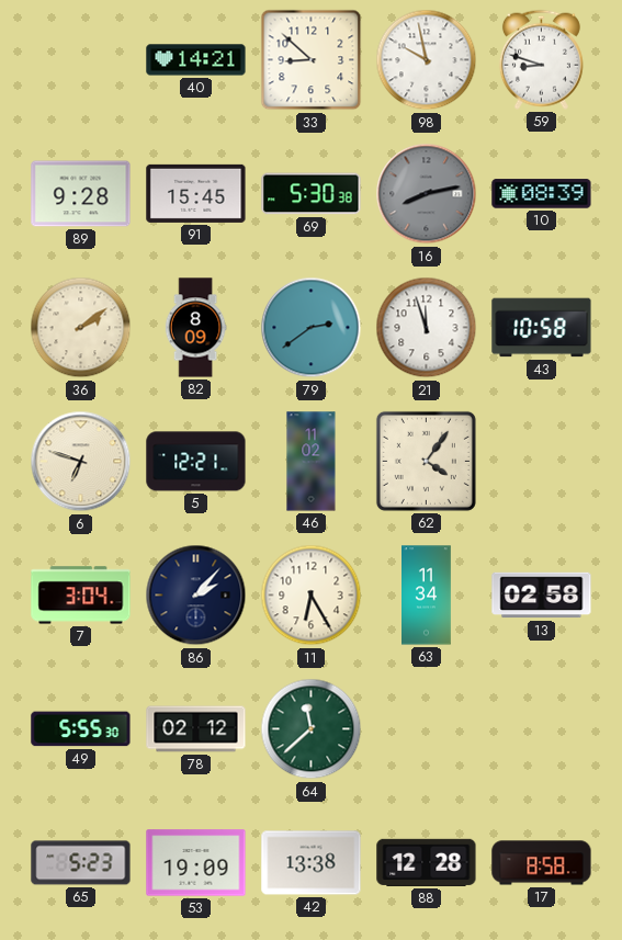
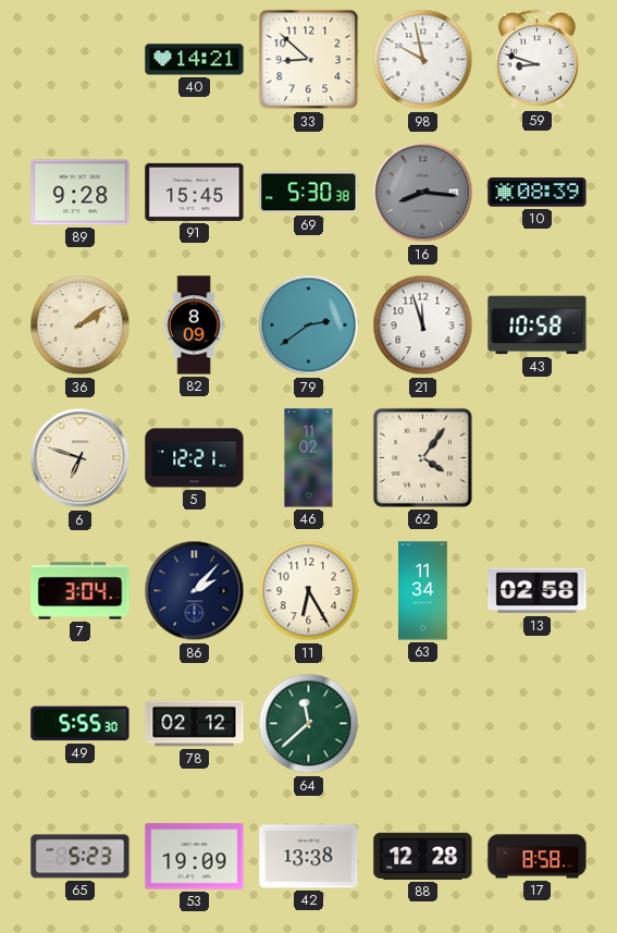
16: 8:13 -> 8:16
